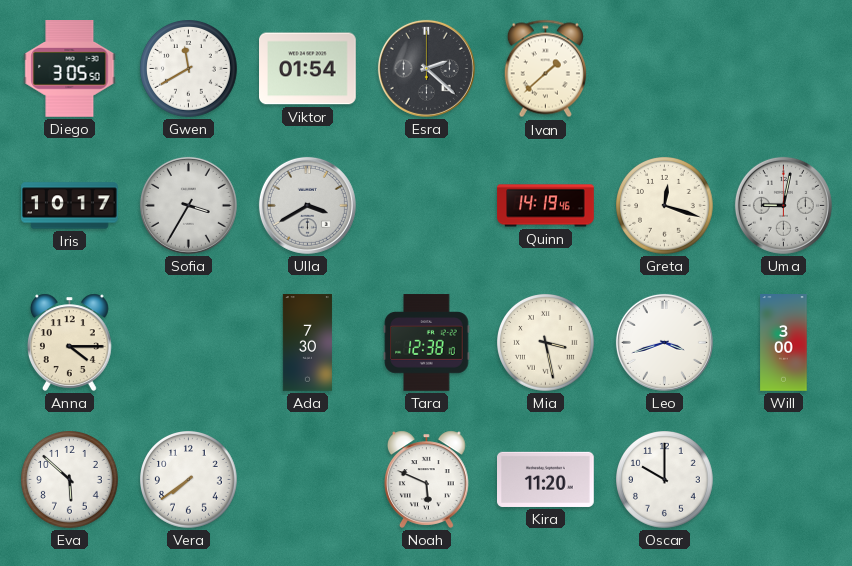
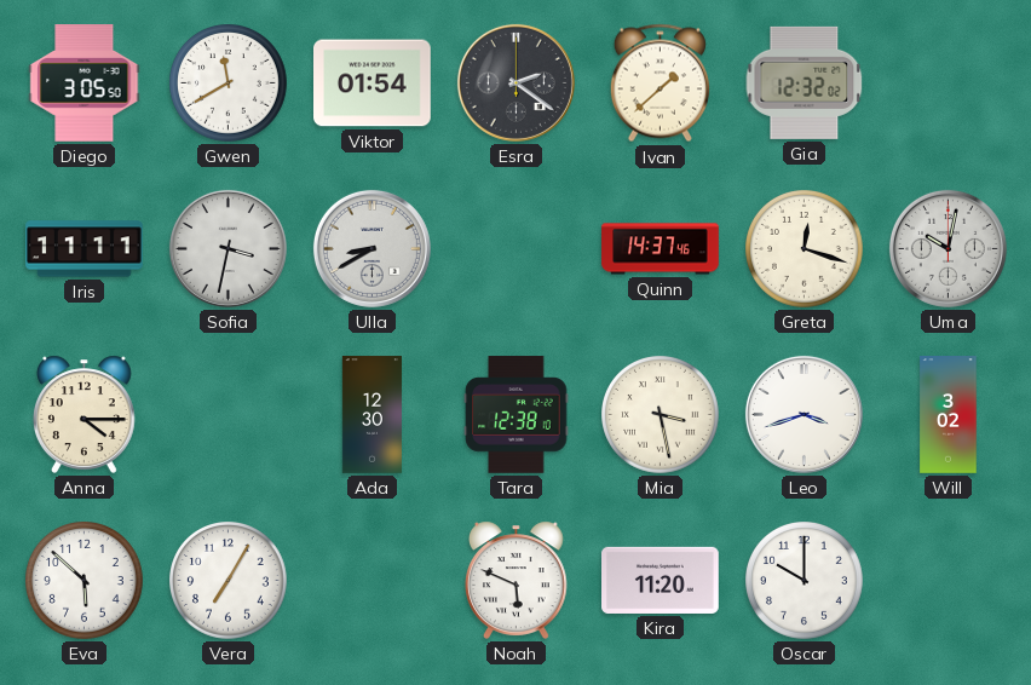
Esra: 2:22 -> 2:21
Gia: none -> 12:32
Iris: 10:17 -> 11:11
Sofia: 3:35 -> 3:32
Ulla: 3:40 -> 8:40
Quinn: 14:19 -> 14:37
Uma: 9:02 -> 10:02
Ada: 7:30 -> 12:30
Will: 3:00 -> 3:02
Vera: 7:39 -> 7:05
